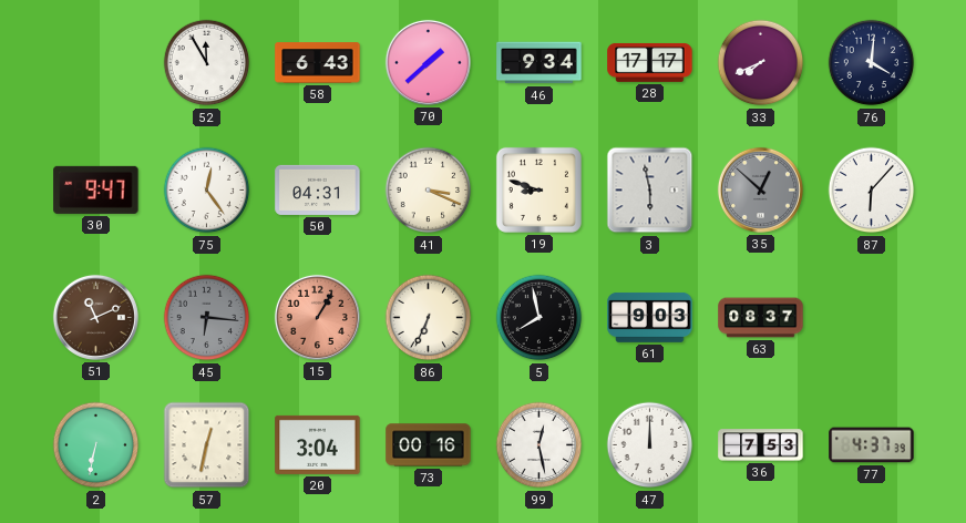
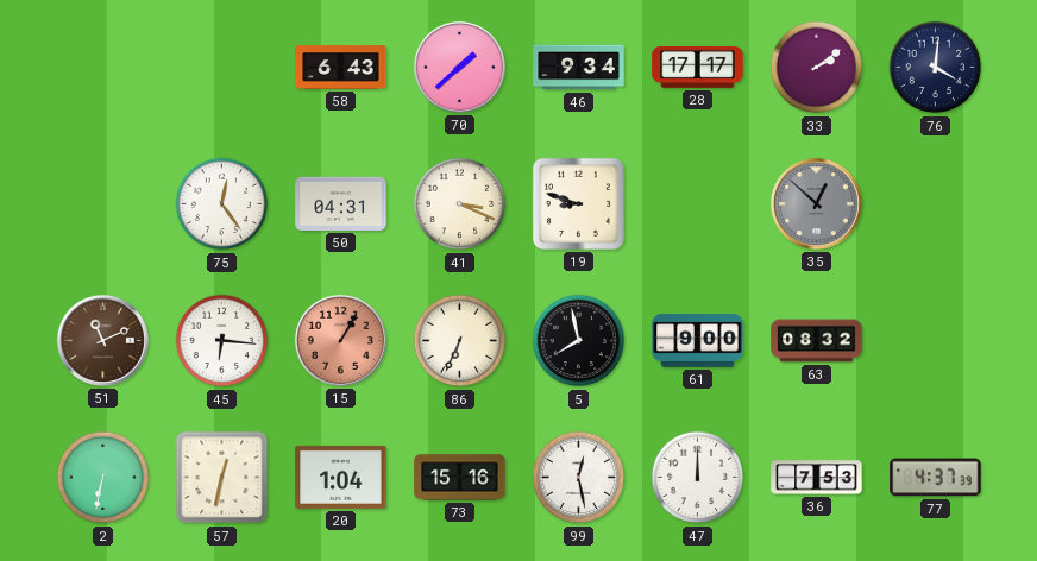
52: 11:55 -> none
33: 7:41 -> 2:09
30: 9:47 -> none
3: 5:58 -> none
87: 6:07 -> none
45 dial: grey -> white
61: 9:03 -> 9:00
63: 08:37 -> 08:32
20: 3:04 -> 1:04
73: 00:16 -> 15:16
